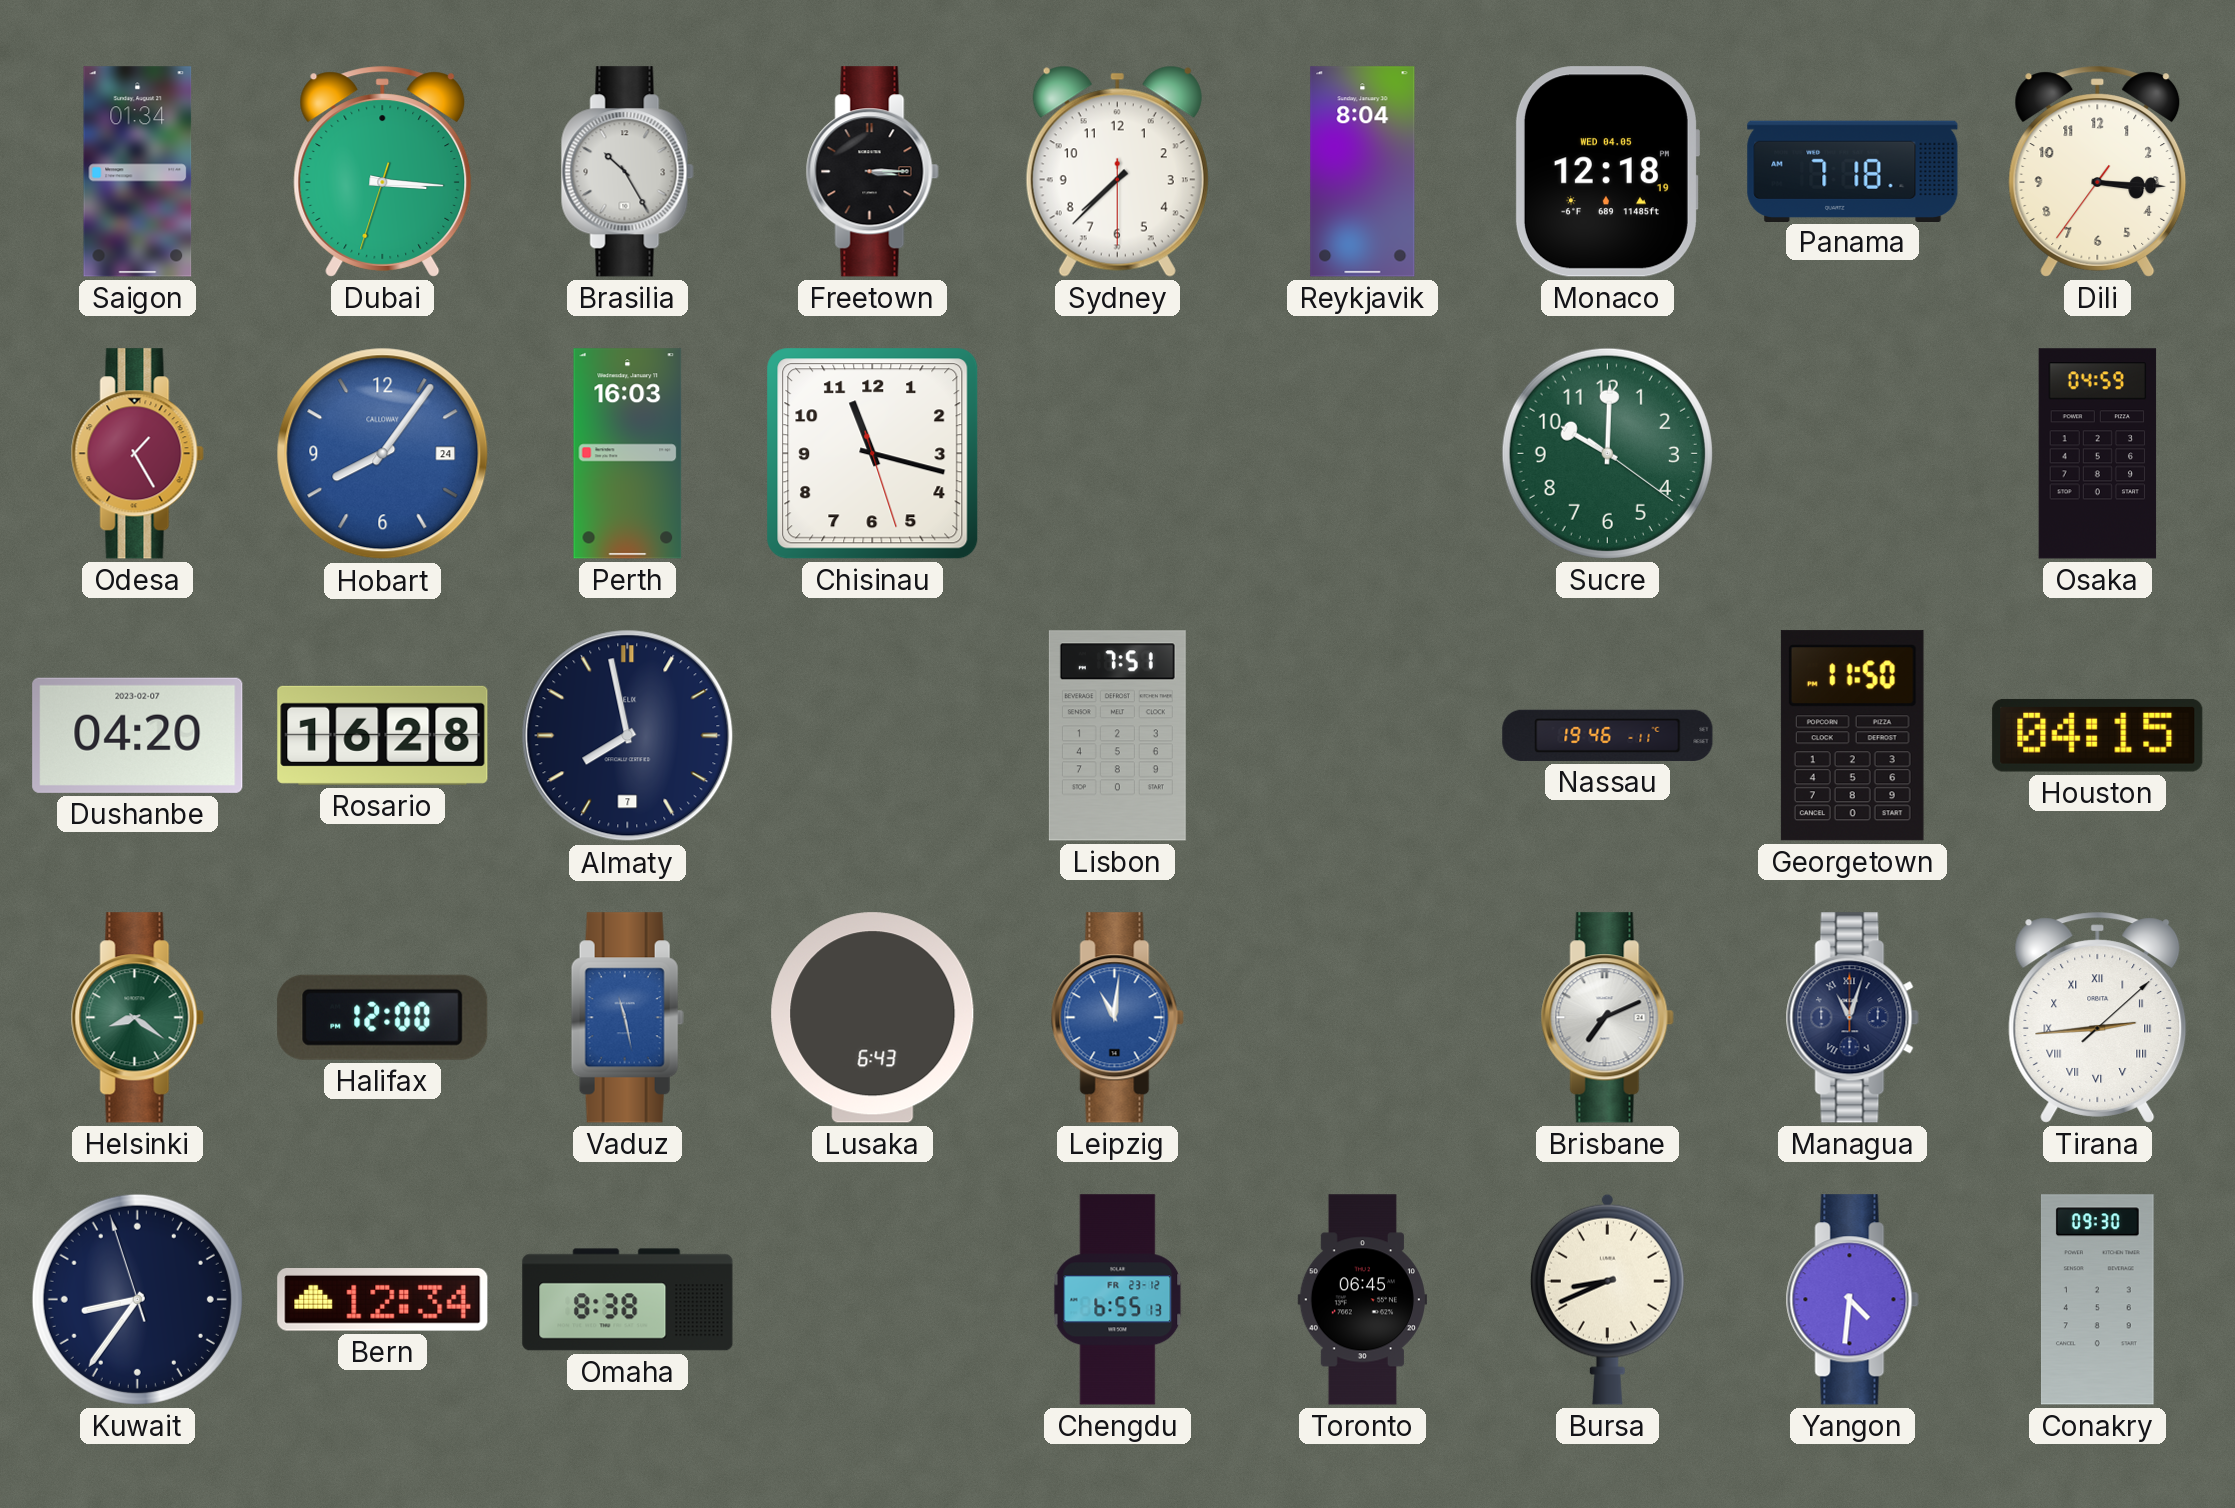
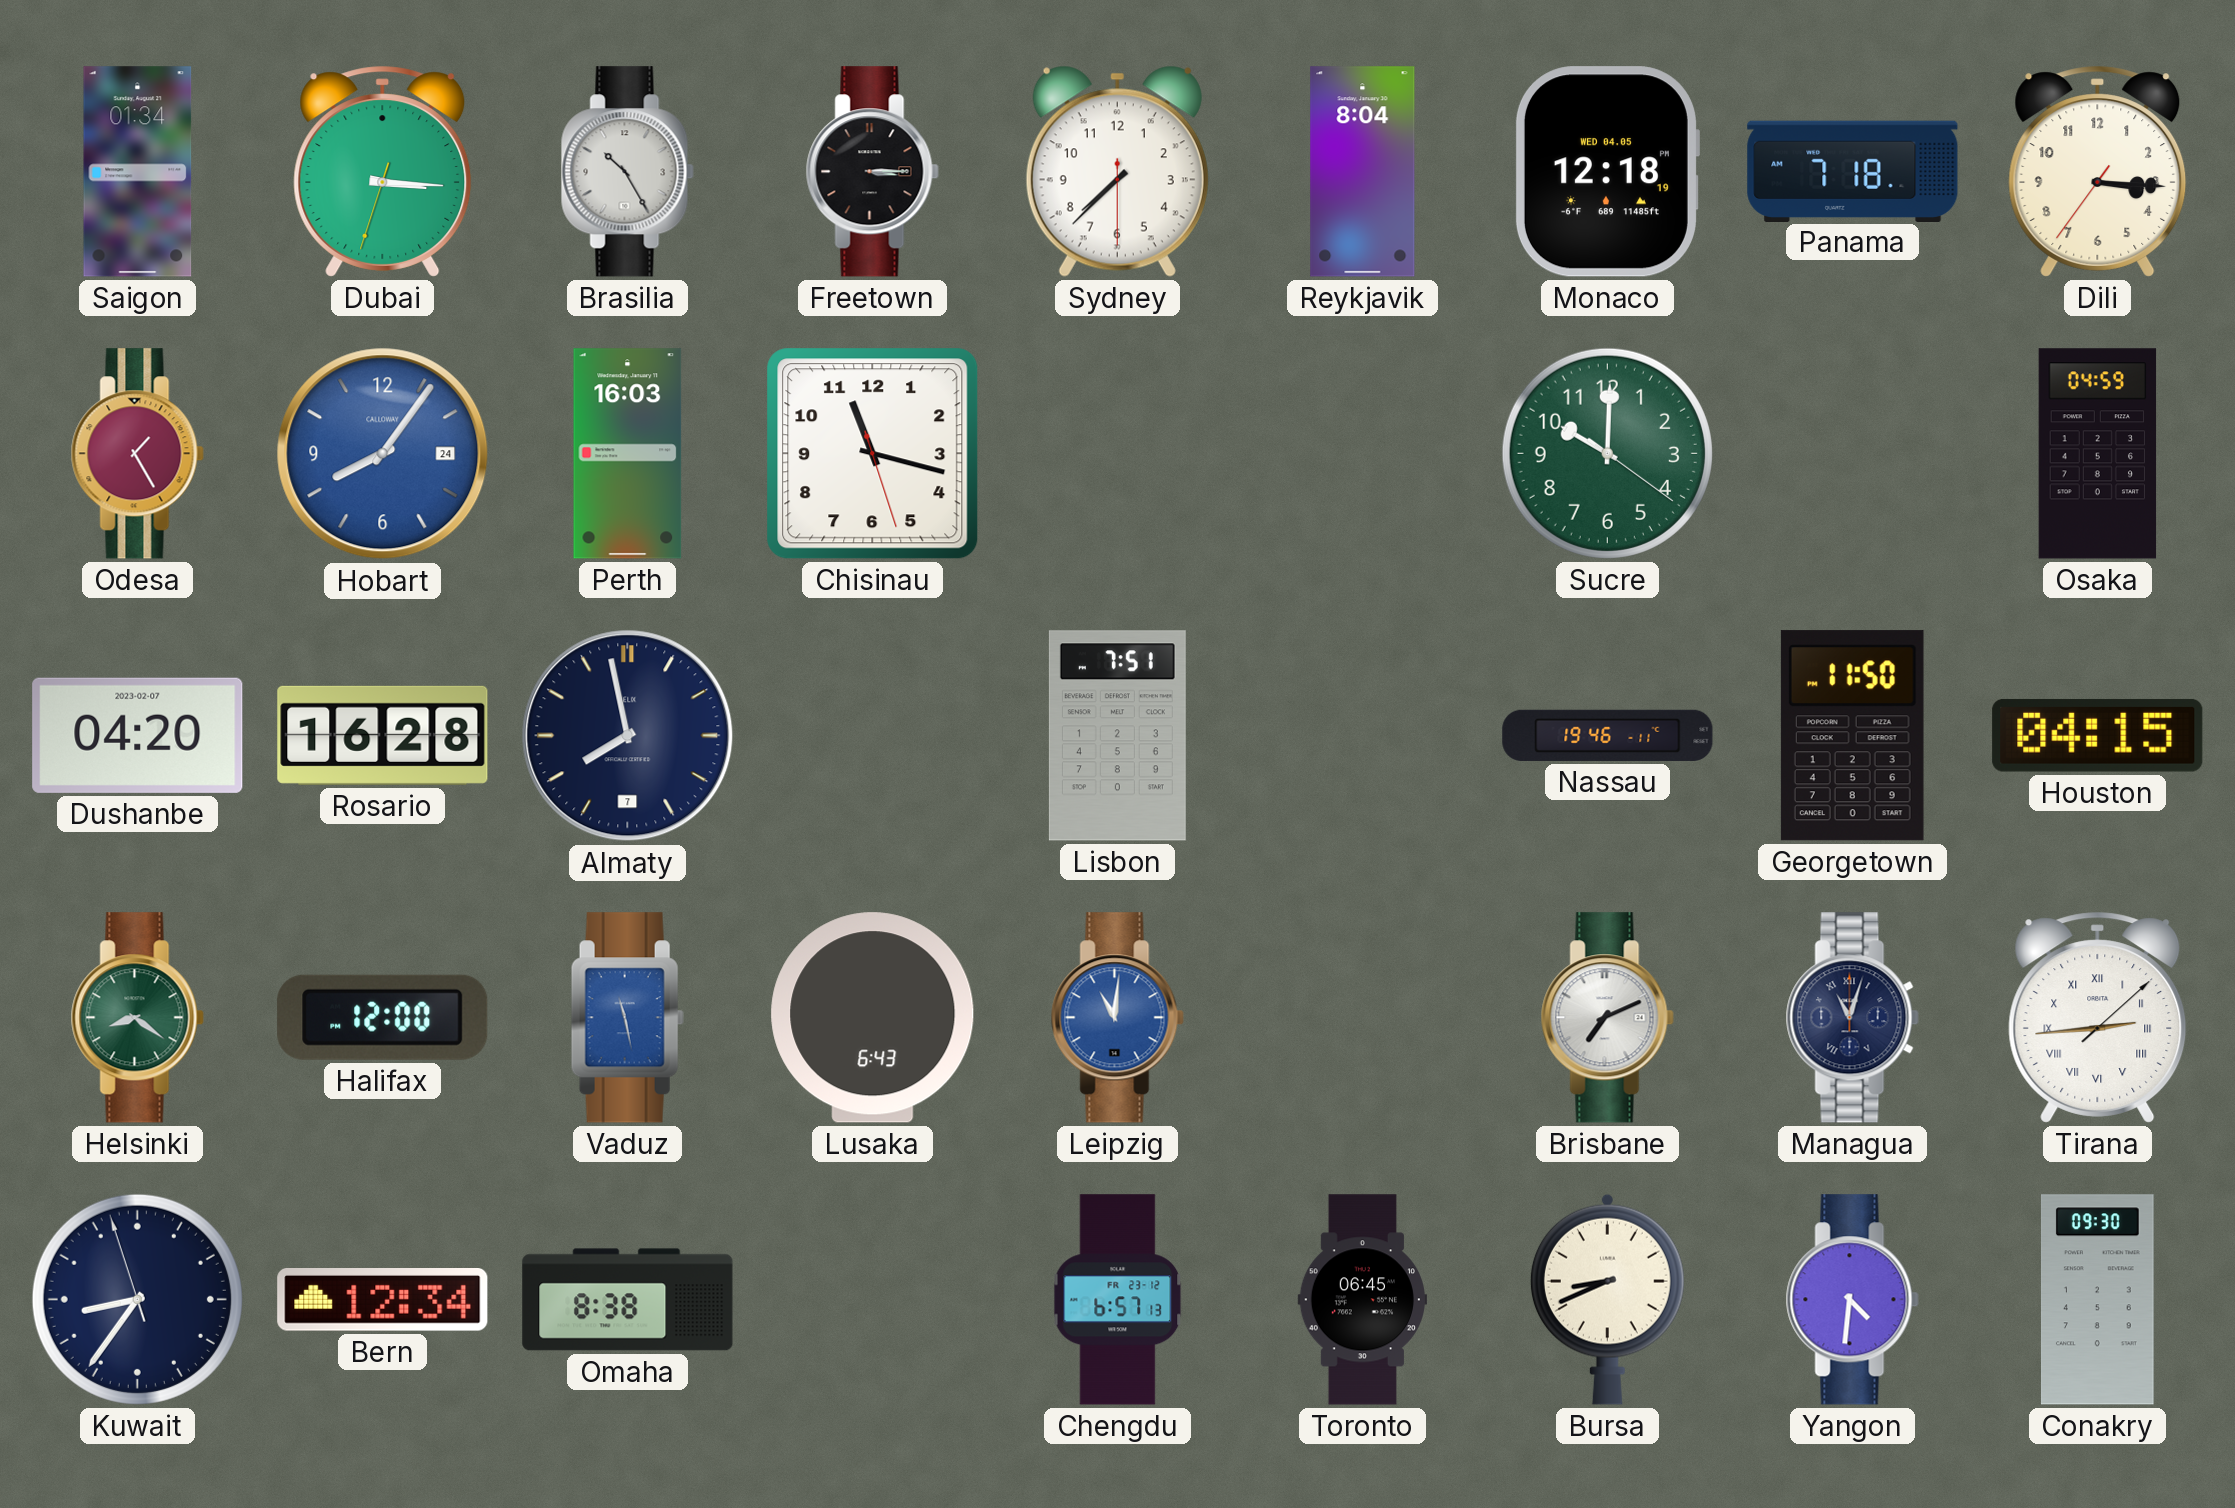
Chengdu: 6:55 -> 6:57
